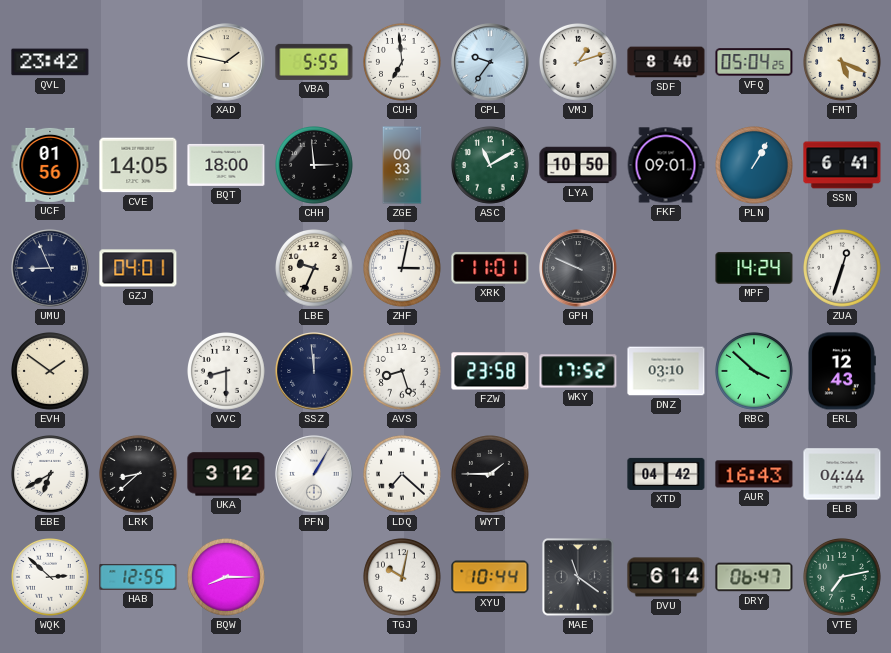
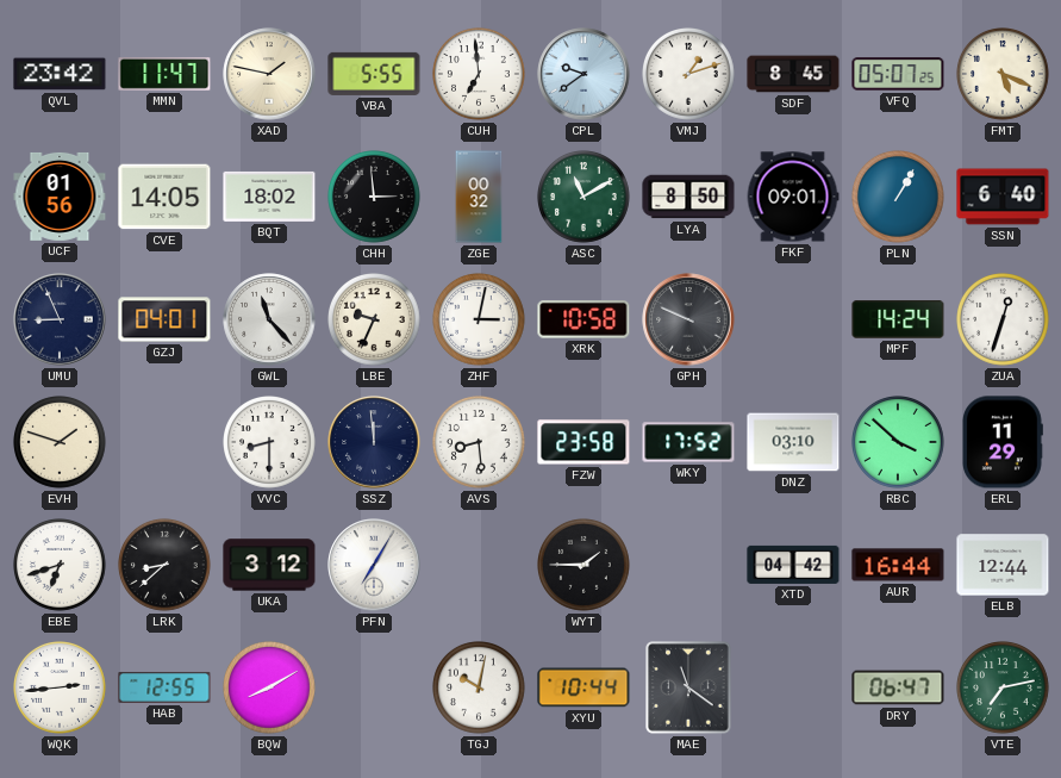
MMN: none -> 11:47
CPL: 9:36 -> 9:39
SDF: 8:40 -> 8:45
VFQ: 05:04 -> 05:07
BQT: 18:00 -> 18:02
ZGE: 00:33 -> 00:32
LYA: 10:50 -> 8:50
SSN: 6:41 -> 6:40
GWL: none -> 11:23
XRK: 11:01 -> 10:58
EVH: 1:51 -> 1:48
AVS: 8:27 -> 8:29
ERL: 12:43 -> 11:29
EBE: 6:40 -> 6:42
PFN: 1:05 -> 7:05
LDQ: 7:22 -> none
AUR: 16:43 -> 16:44
ELB: 04:44 -> 12:44
WQK: 2:52 -> 2:44
BQW: 8:15 -> 8:10
DVU: 6:14 -> none
